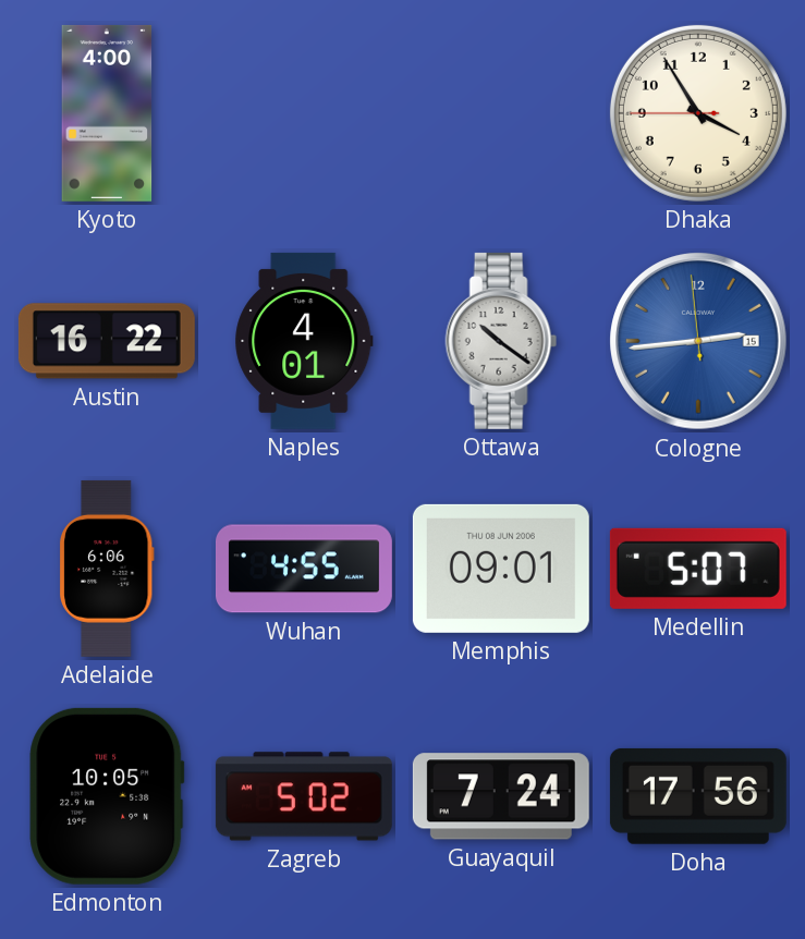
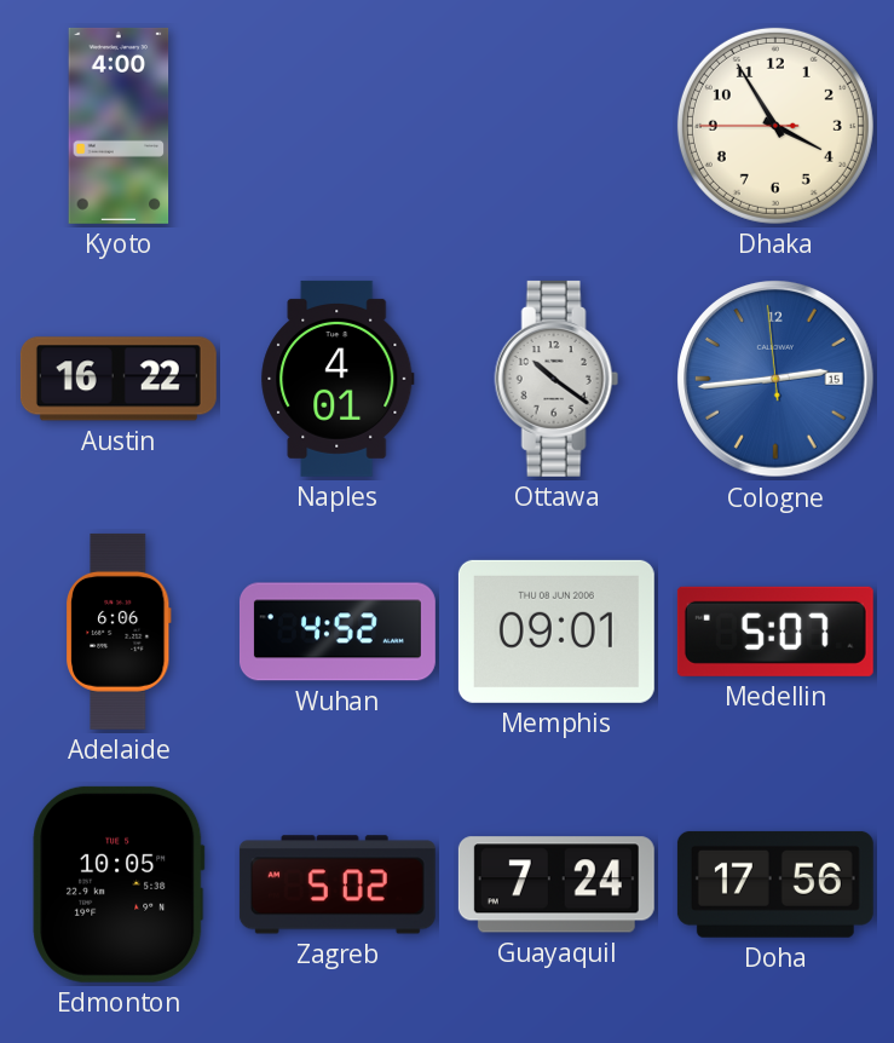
Wuhan: 4:55 -> 4:52
